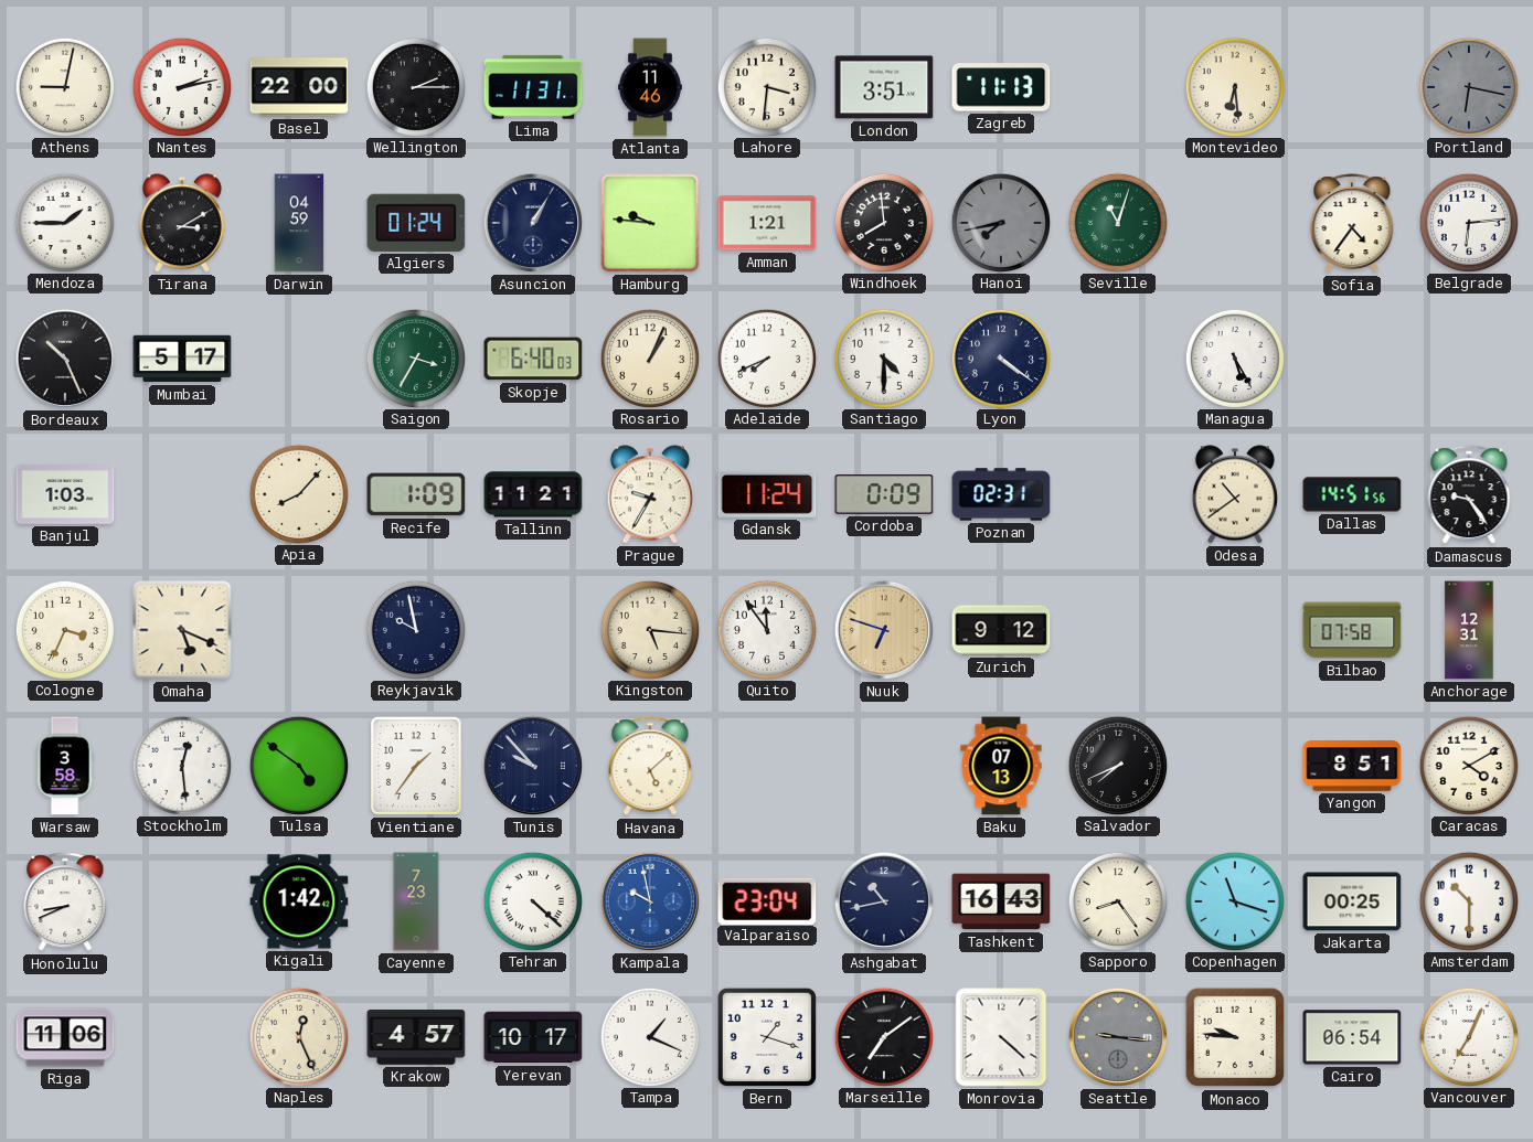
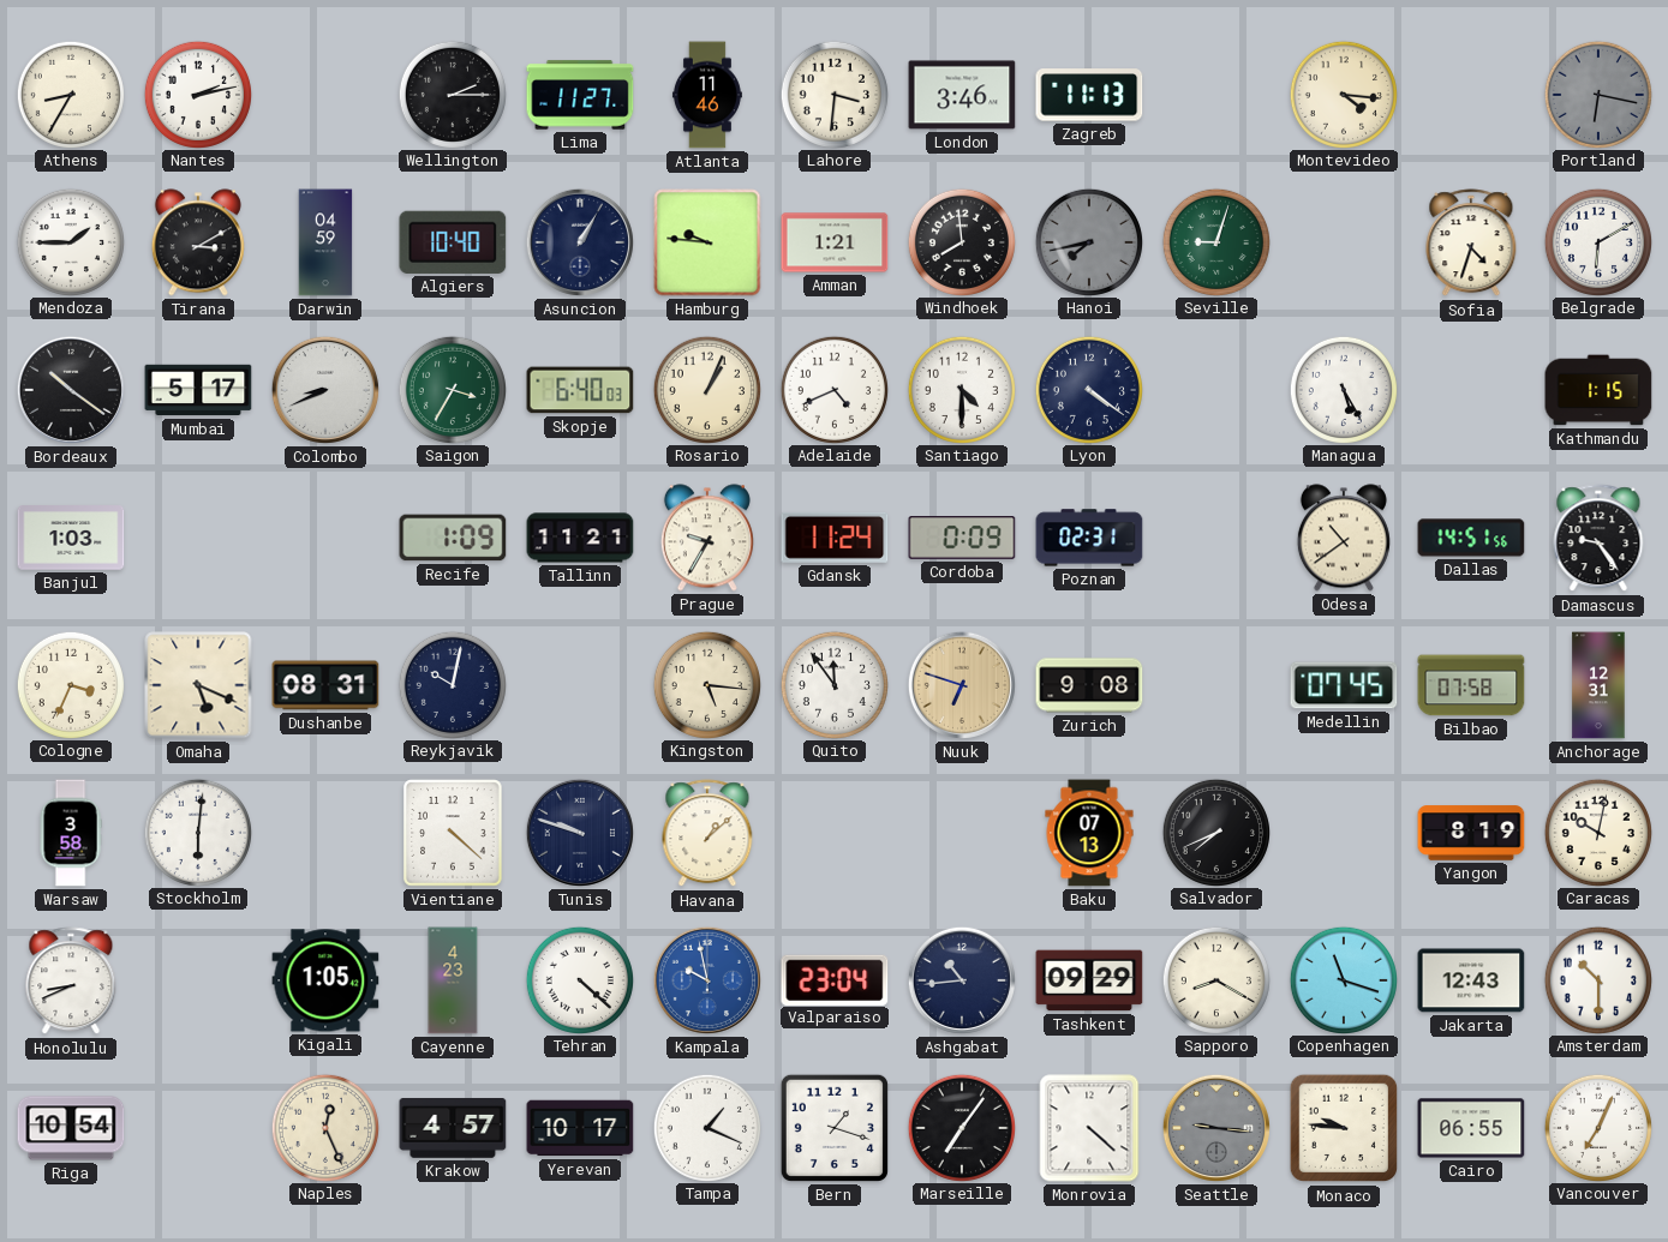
Athens: 9:02 -> 8:35
Basel: 22:00 -> none
Lima: 11:31 -> 11:27
London: 3:51 -> 3:46
Montevideo: 6:29 -> 4:16
Algiers: 01:24 -> 10:40
Seville: 11:03 -> 9:03
Sofia: 4:36 -> 4:33
Belgrade: 6:14 -> 6:10
Bordeaux: 10:26 -> 10:21
Colombo: none -> 8:41
Adelaide: 7:41 -> 4:41
Kathmandu: none -> 1:15
Apia: 8:07 -> none
Dushanbe: none -> 08:31
Reykjavik: 9:58 -> 10:02
Zurich: 9:12 -> 9:08
Medellin: none -> 07:45
Stockholm: 12:29 -> 6:01
Tulsa: 4:51 -> none
Vientiane: 1:36 -> 4:22
Tunis: 9:53 -> 9:48
Havana: 5:08 -> 1:08
Yangon: 8:51 -> 8:19
Caracas: 4:10 -> 10:02
Kigali: 1:42 -> 1:05
Cayenne: 7:23 -> 4:23
Ashgabat: 10:43 -> 10:44
Tashkent: 16:43 -> 09:29
Sapporo: 8:24 -> 8:20
Jakarta: 00:25 -> 12:43
Riga: 11:06 -> 10:54
Marseille: 7:09 -> 7:06
Cairo: 06:54 -> 06:55
